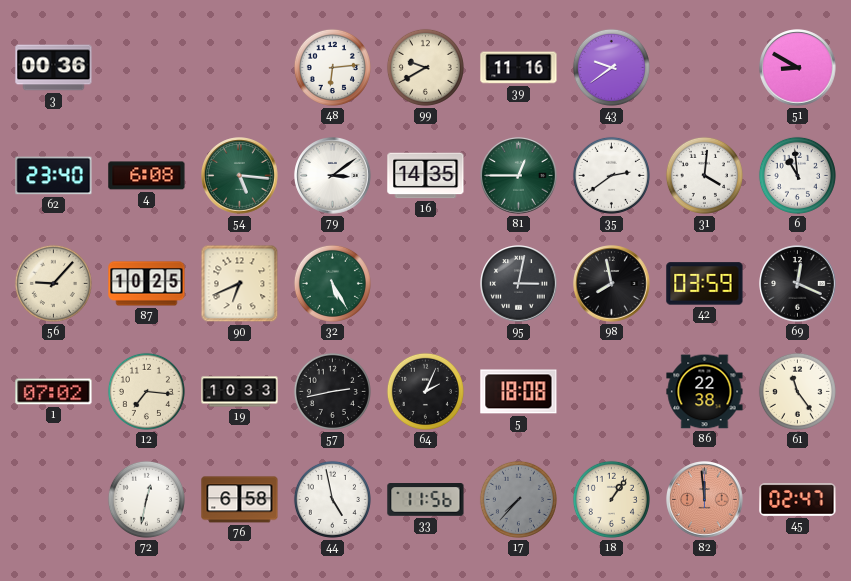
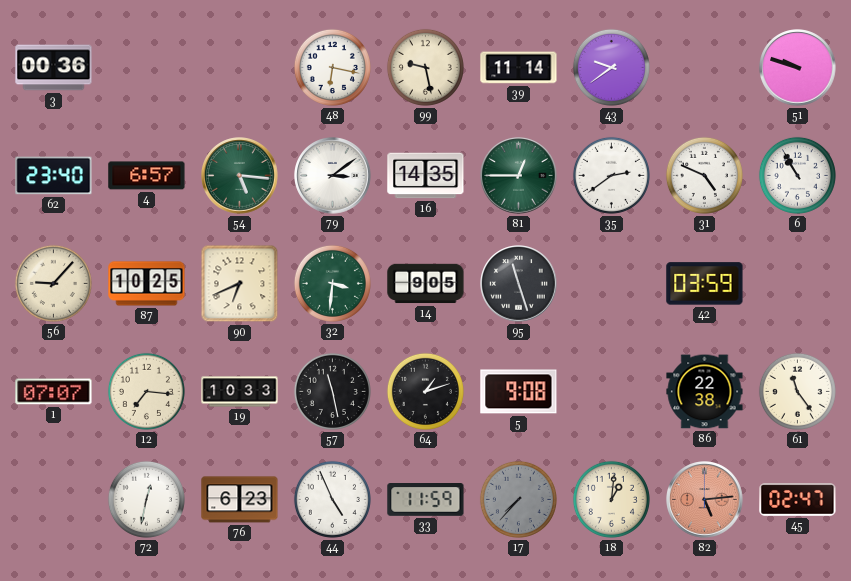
48: 6:14 -> 6:17
99: 9:40 -> 9:28
39: 11:16 -> 11:14
51: 8:50 -> 9:48
4: 6:08 -> 6:57
31: 4:01 -> 4:49
6: 10:59 -> 10:55
32: 5:25 -> 3:31
14: none -> 9:05
95: 3:02 -> 11:27
98: 7:58 -> none
69: 12:19 -> none
1: 07:02 -> 07:07
57: 2:43 -> 11:28
64: 2:04 -> 1:12
5: 18:08 -> 9:08
76: 6:58 -> 6:23
44: 4:58 -> 4:56
33: 11:56 -> 11:59
18: 1:06 -> 1:01
82: 11:59 -> 5:14
